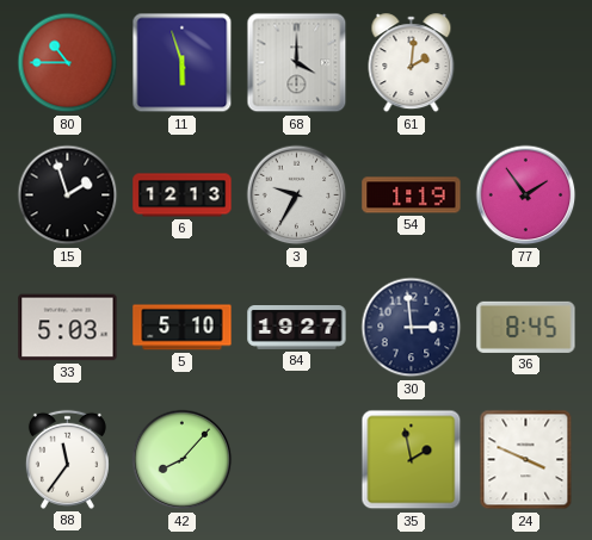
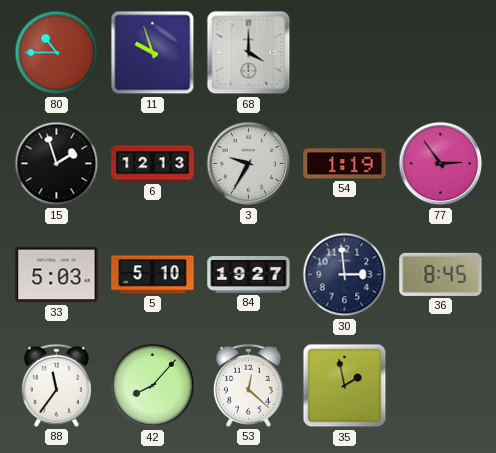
11: 5:57 -> 9:57
61: 2:01 -> none
77: 1:54 -> 2:54
53: none -> 12:22
24: 3:49 -> none
